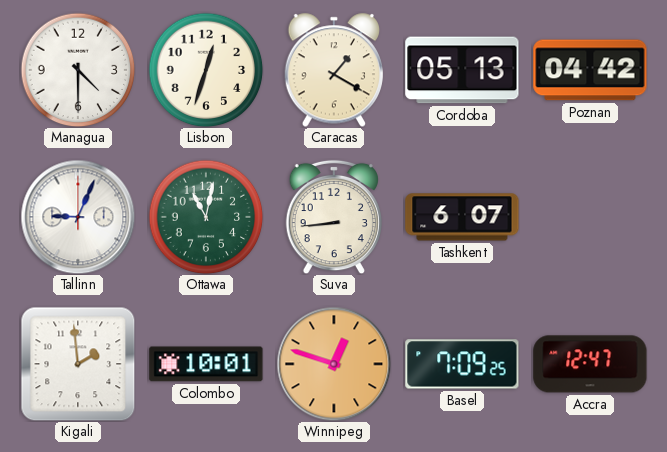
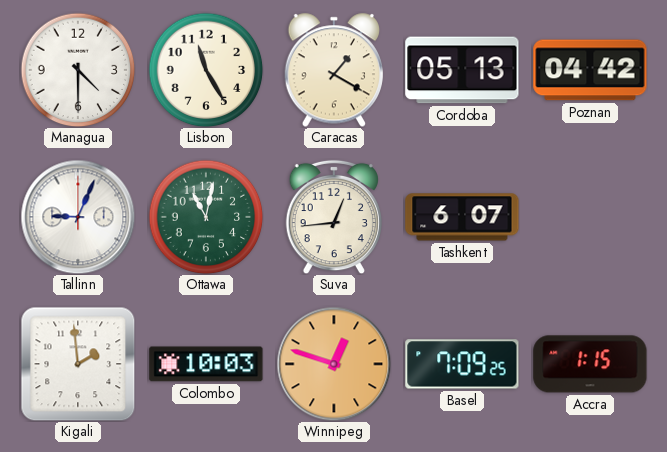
Lisbon: 12:33 -> 11:25
Suva: 8:44 -> 12:44
Colombo: 10:01 -> 10:03
Accra: 12:47 -> 1:15
